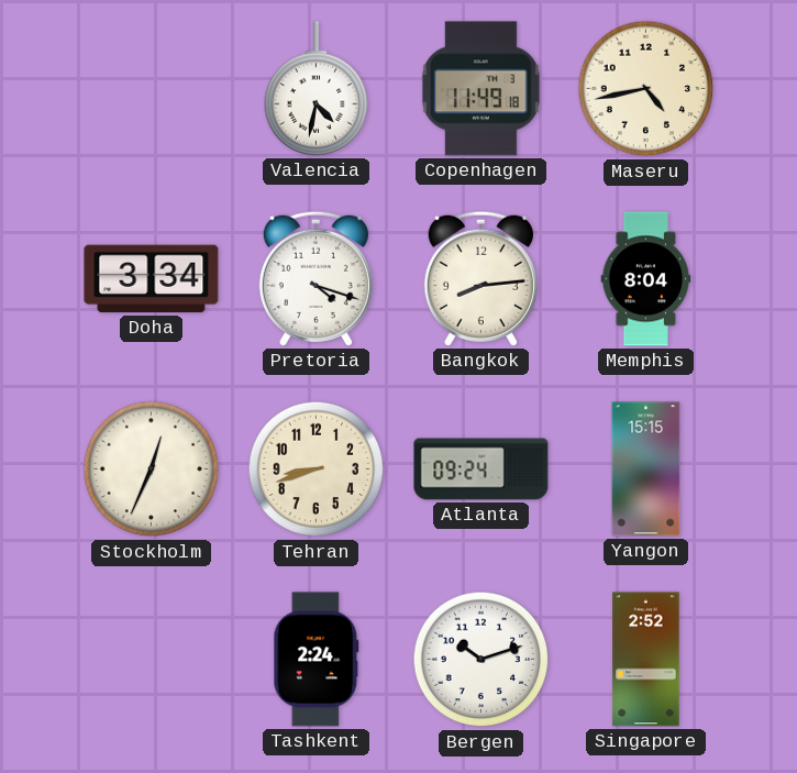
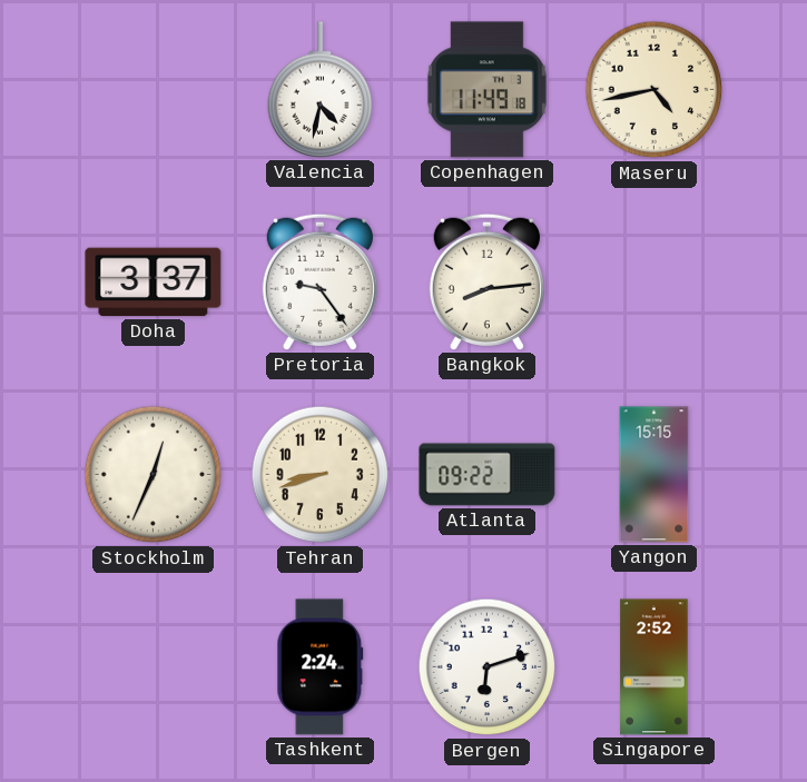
Doha: 3:34 -> 3:37
Pretoria: 4:18 -> 9:24
Memphis: 8:04 -> none
Atlanta: 09:24 -> 09:22
Bergen: 10:12 -> 6:12
